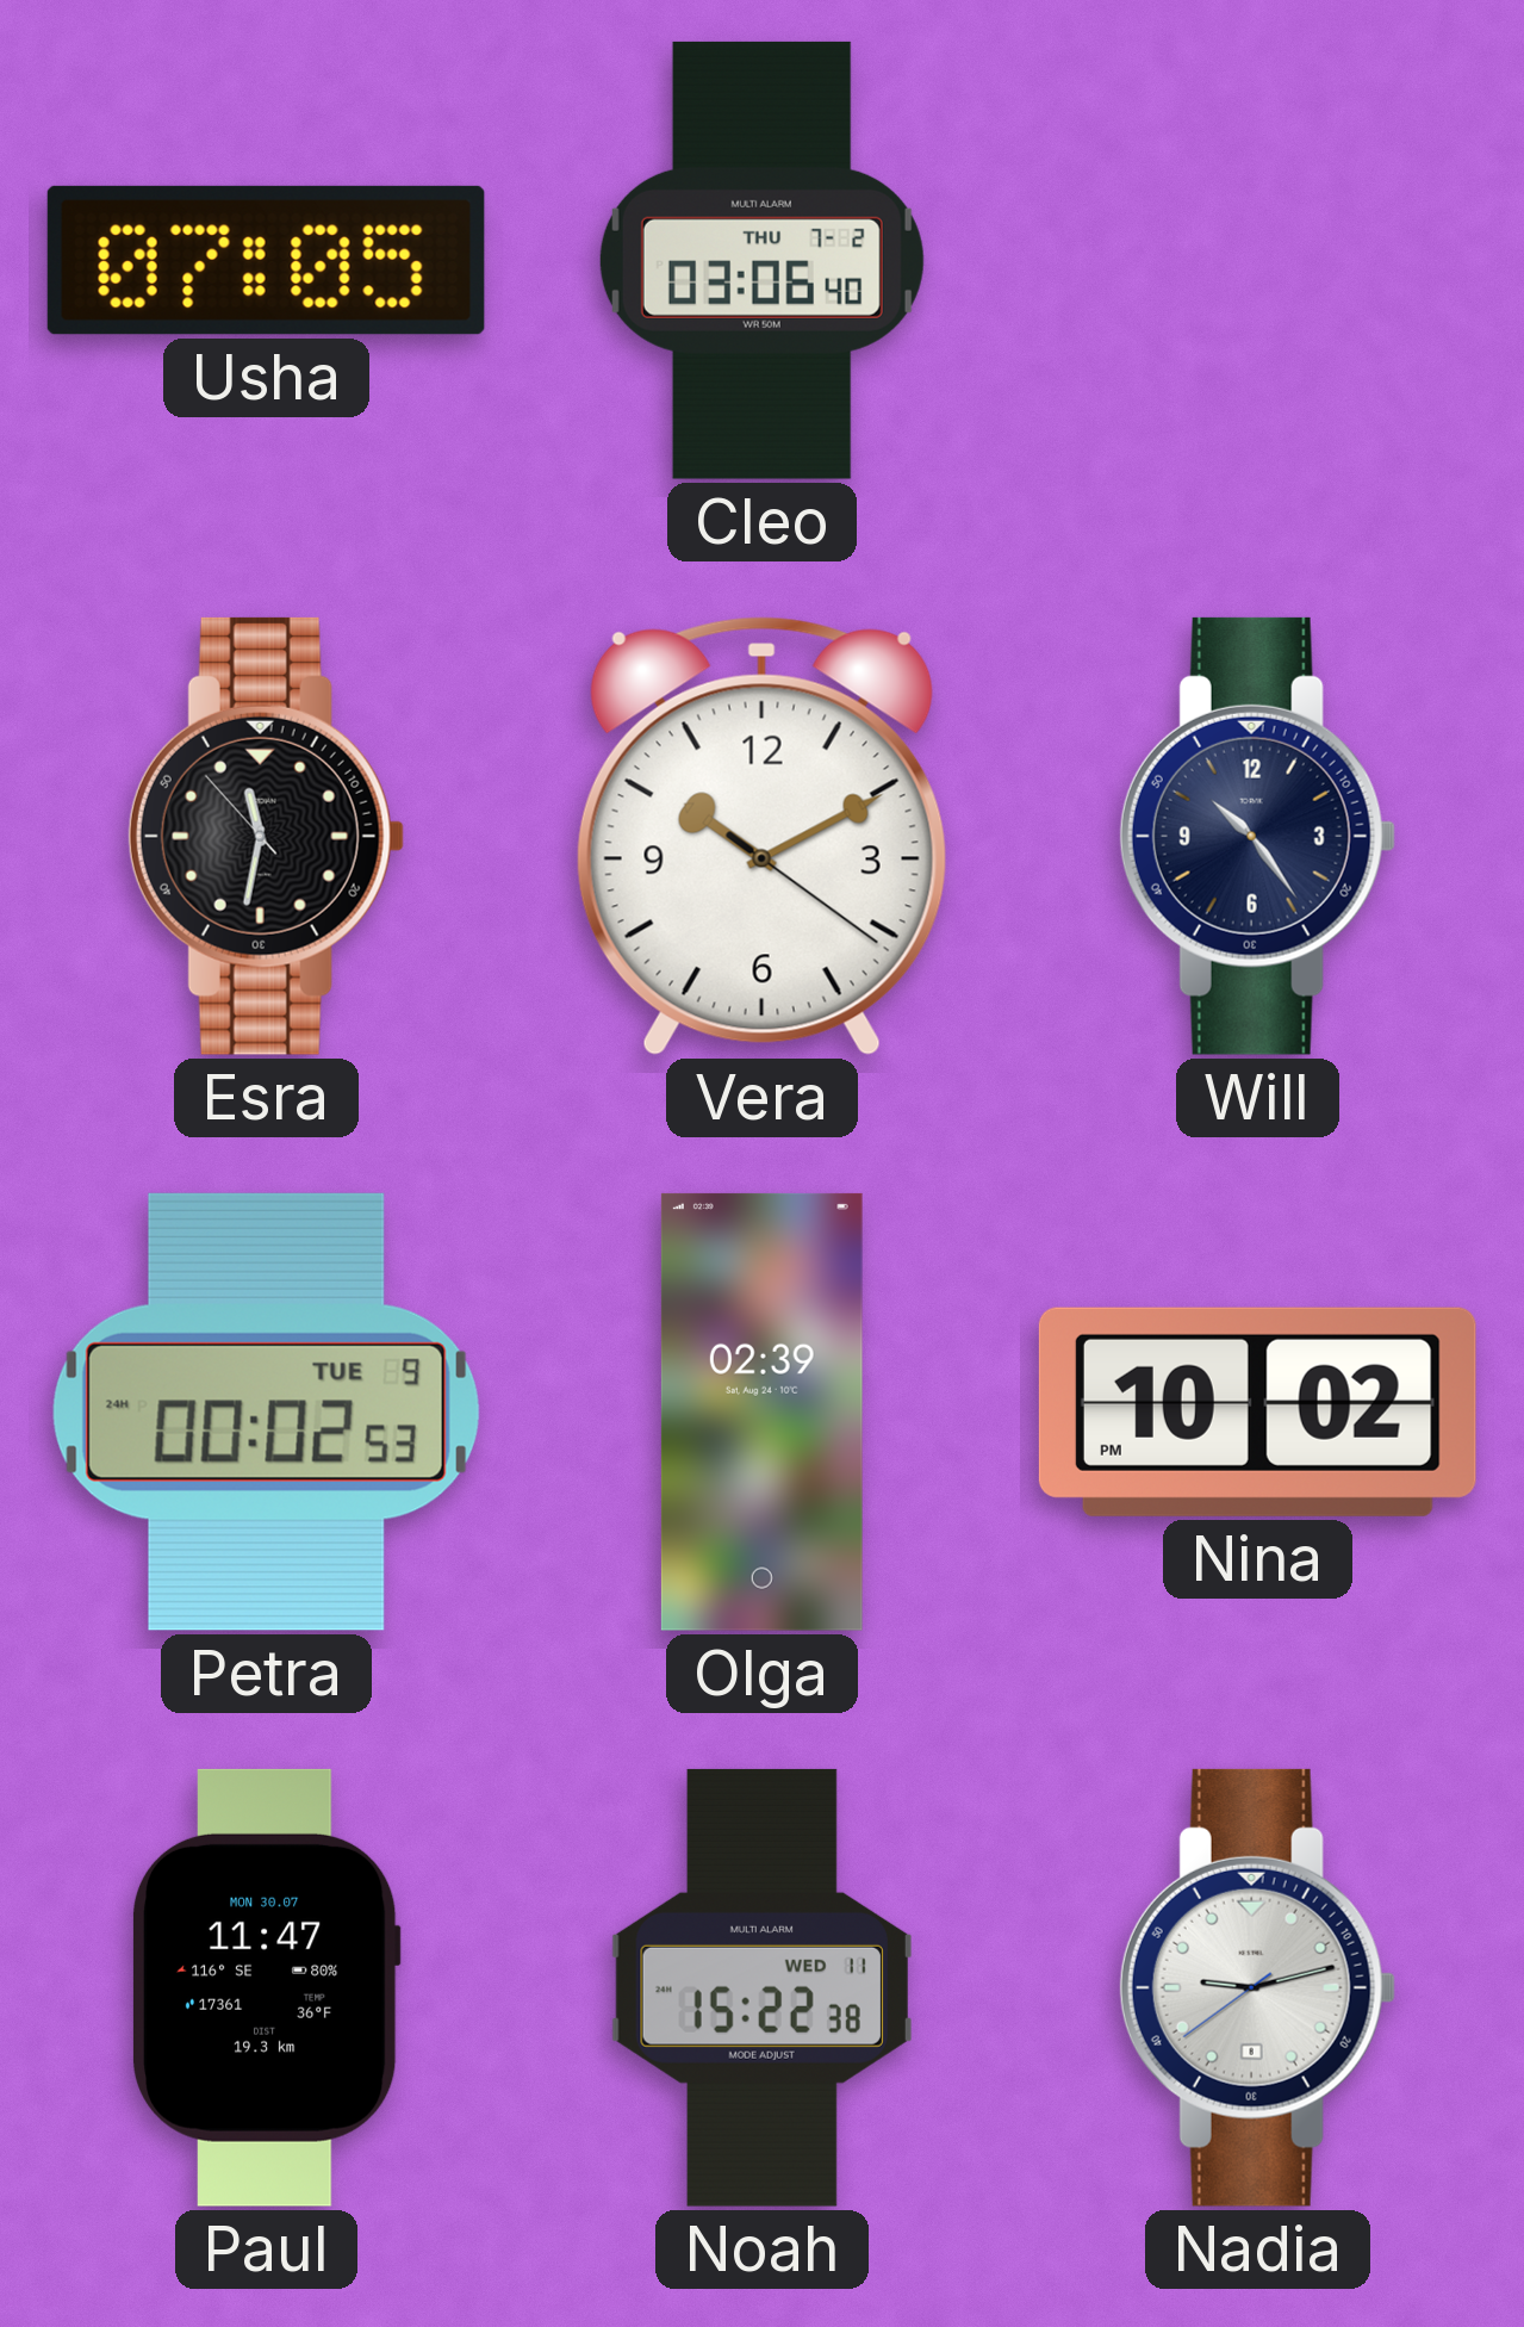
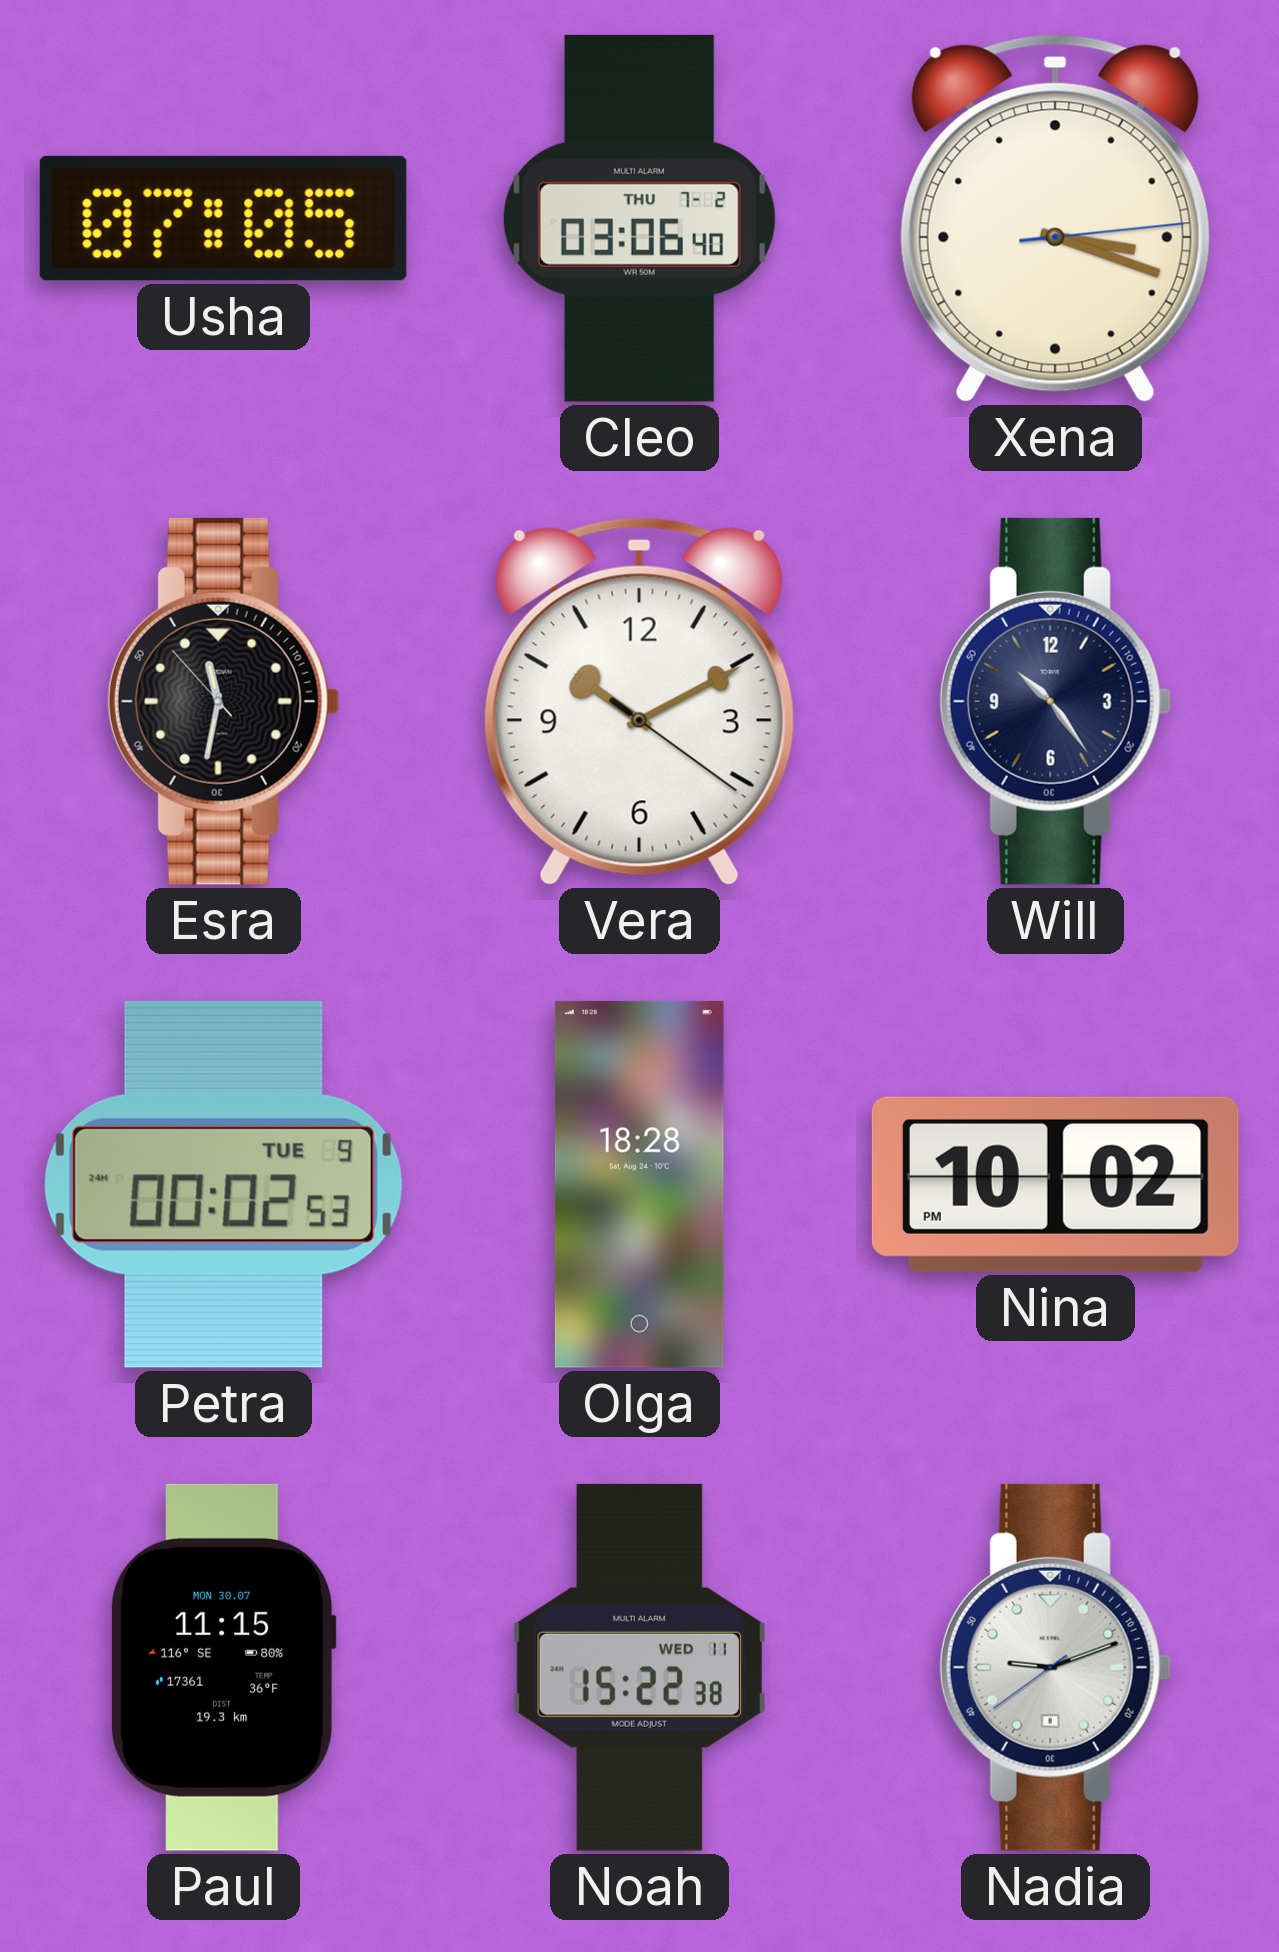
Xena: none -> 3:18
Olga: 02:39 -> 18:28
Paul: 11:47 -> 11:15
Nadia: 9:12 -> 9:11
